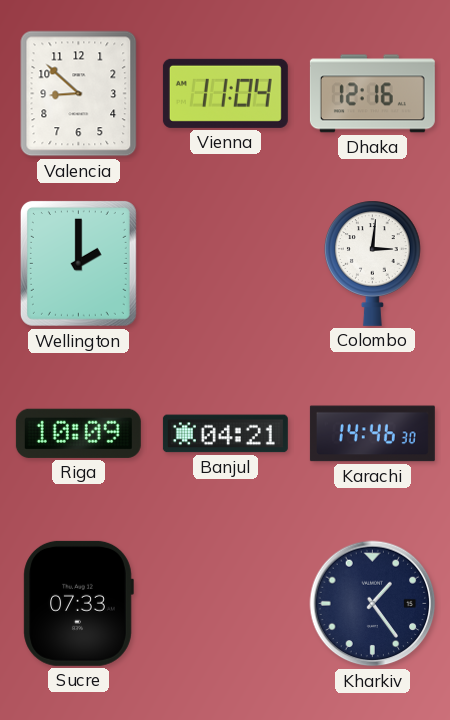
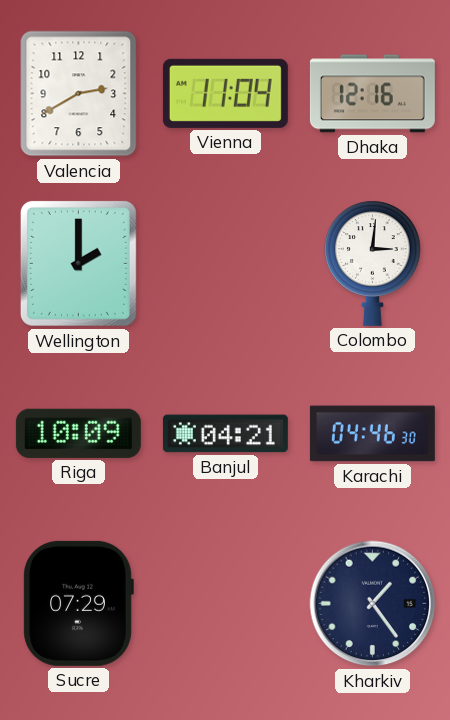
Valencia: 8:52 -> 2:40
Karachi: 14:46 -> 04:46
Sucre: 07:33 -> 07:29
